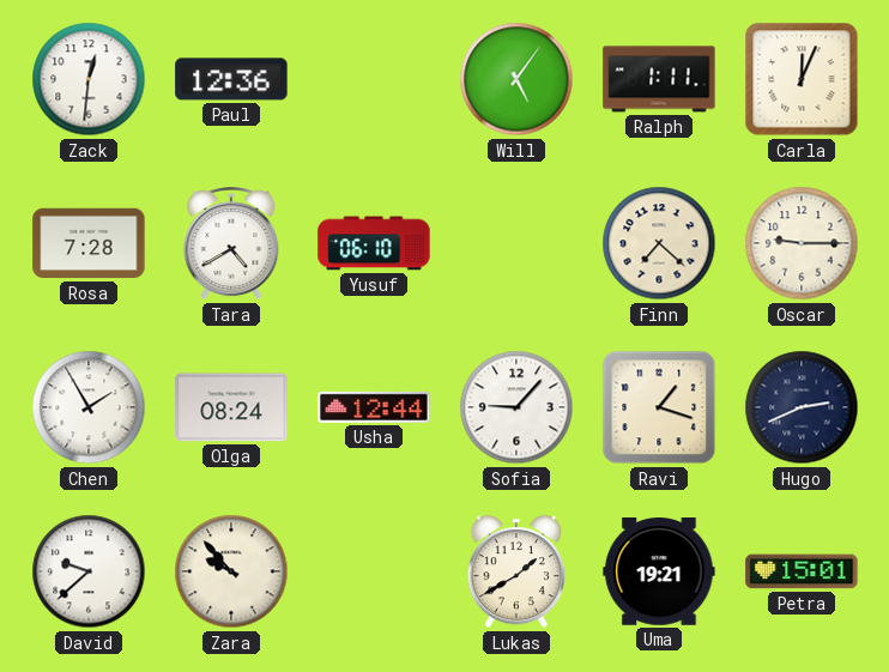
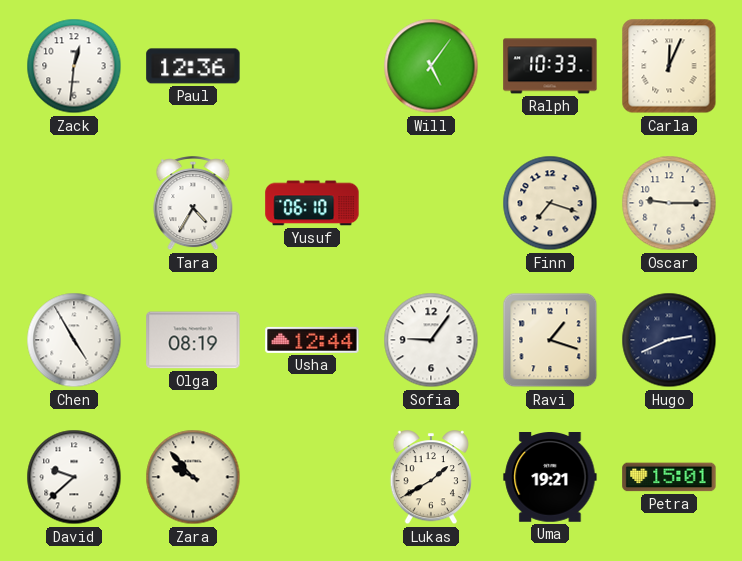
Ralph: 1:11 -> 10:33
Rosa: 7:28 -> none
Tara: 4:40 -> 4:35
Finn: 7:22 -> 7:18
Chen: 1:55 -> 4:55
Olga: 08:24 -> 08:19
Sofia: 9:07 -> 9:06
